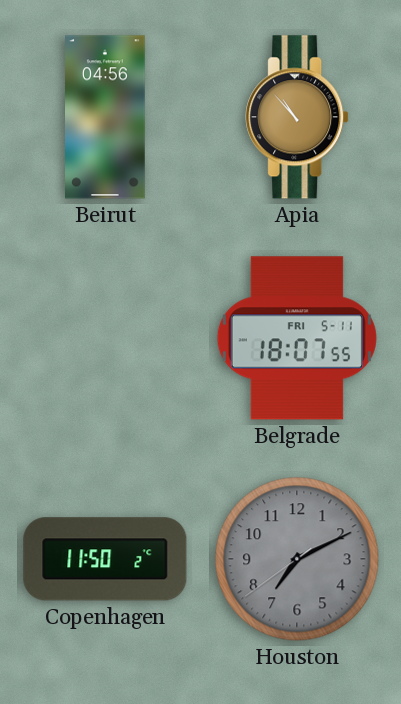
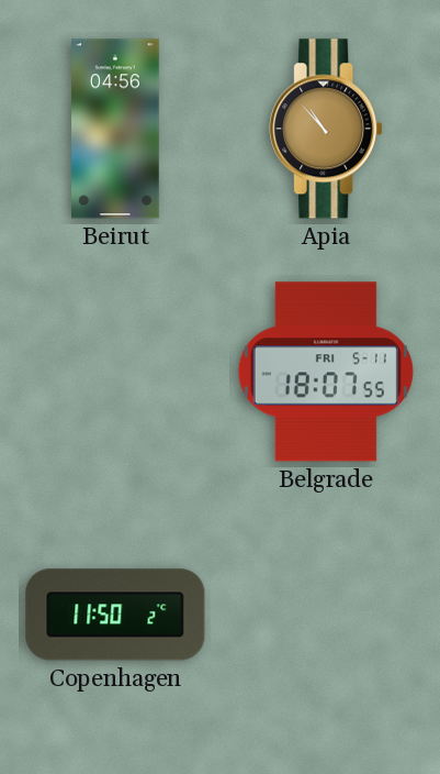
Houston: 7:10 -> none
